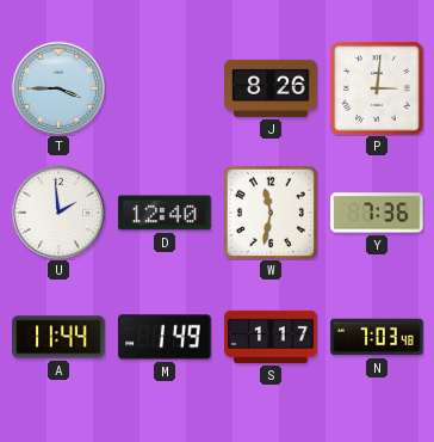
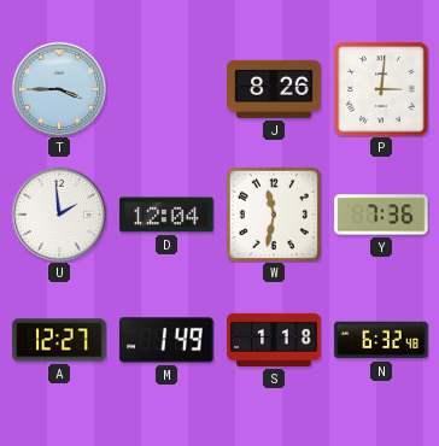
D: 12:40 -> 12:04
A: 11:44 -> 12:27
S: 1:17 -> 1:18
N: 7:03 -> 6:32
